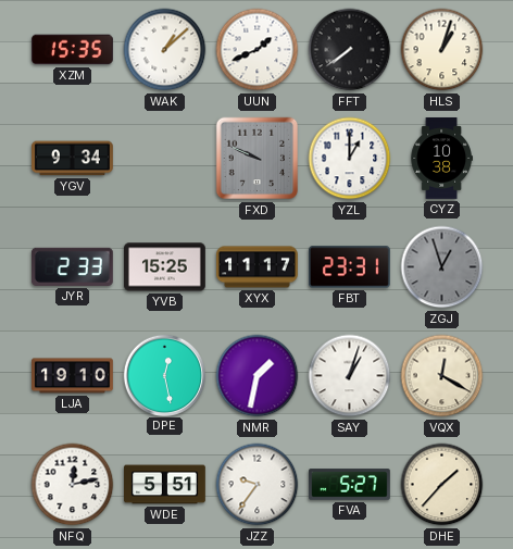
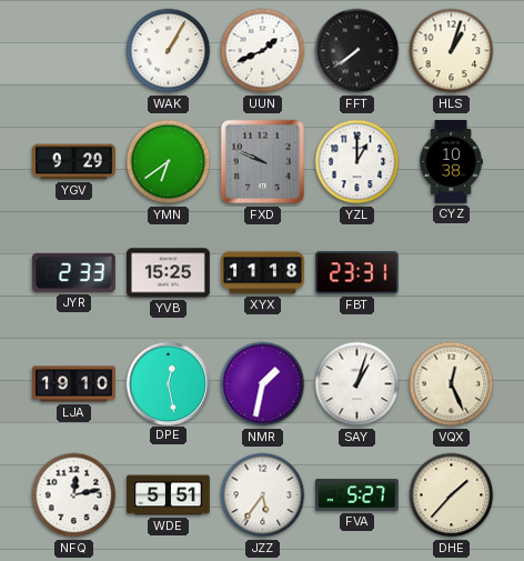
XZM: 15:35 -> none
WAK: 1:08 -> 1:05
YGV: 9:34 -> 9:29
YMN: none -> 6:39
XYX: 11:17 -> 11:18
ZGJ: 12:57 -> none
VQX: 12:20 -> 12:26
JZZ: 9:36 -> 5:36
